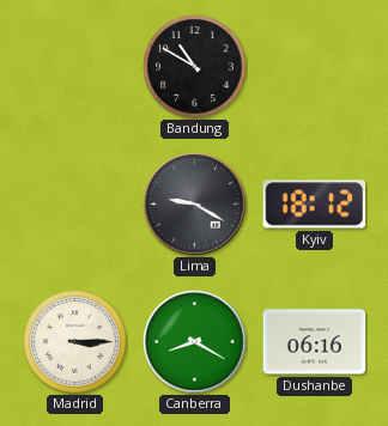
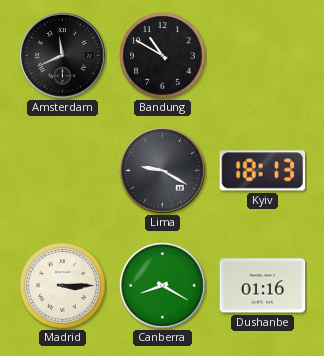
Amsterdam: none -> 11:41
Kyiv: 18:12 -> 18:13
Dushanbe: 06:16 -> 01:16
